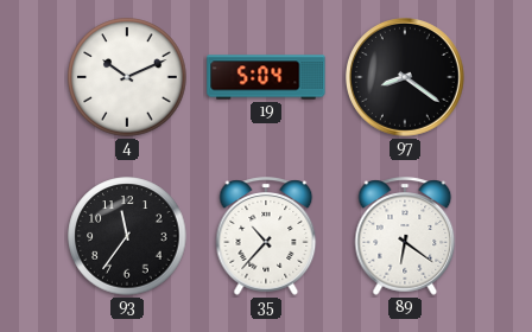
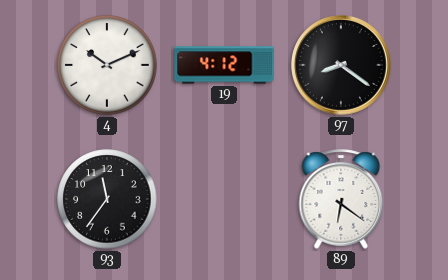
19: 5:04 -> 4:12
35: 10:37 -> none
